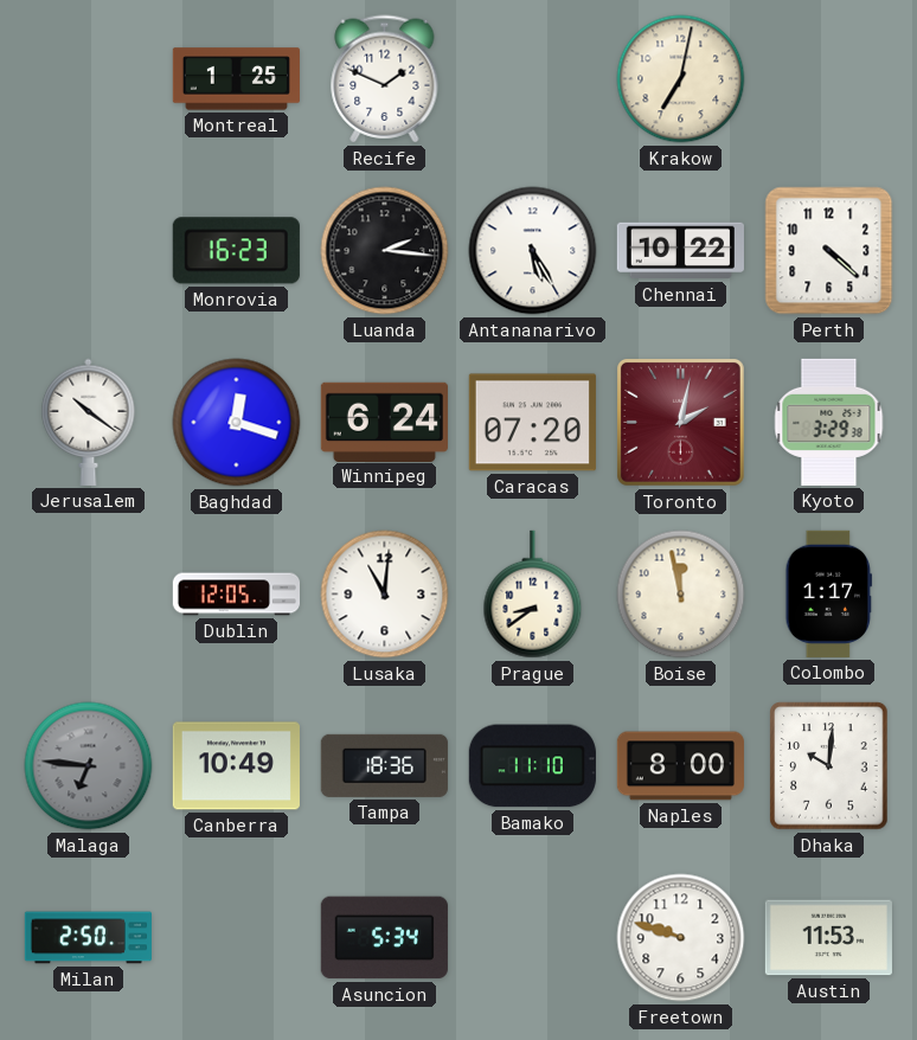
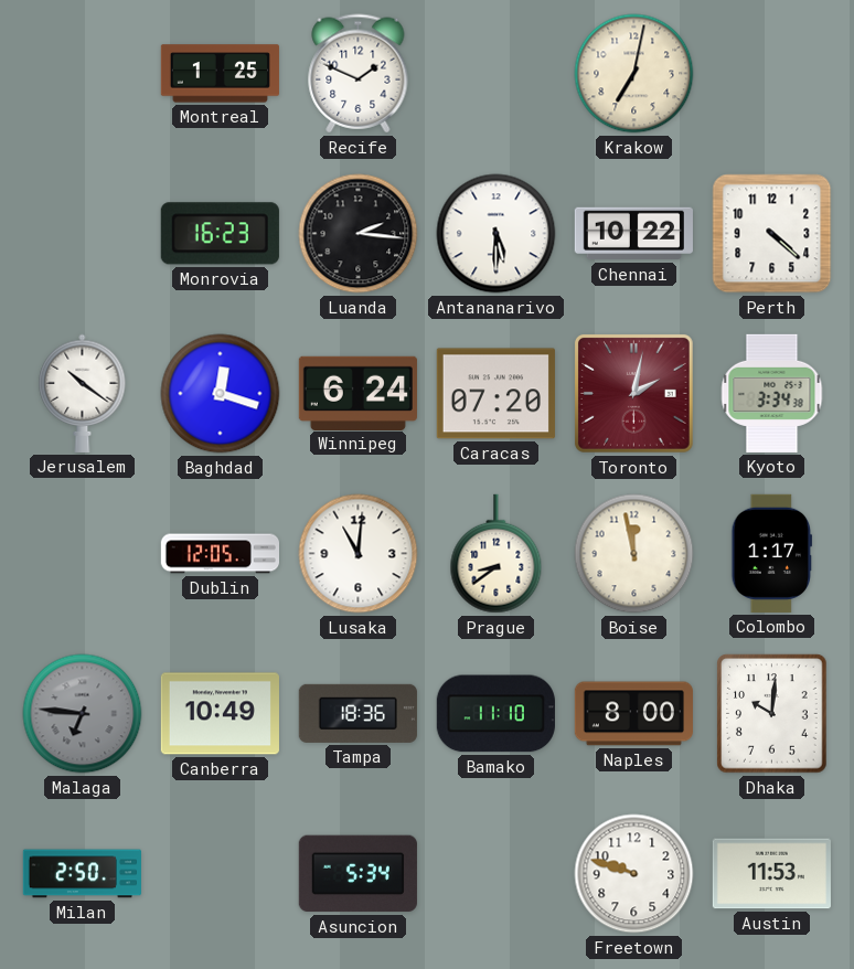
Antananarivo: 5:25 -> 5:30
Kyoto: 3:29 -> 3:34
